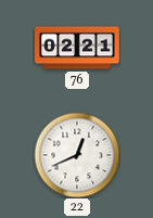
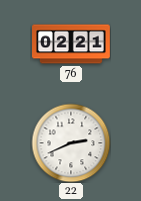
22: 12:41 -> 2:41
